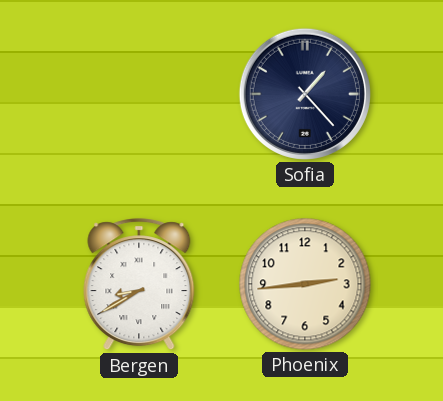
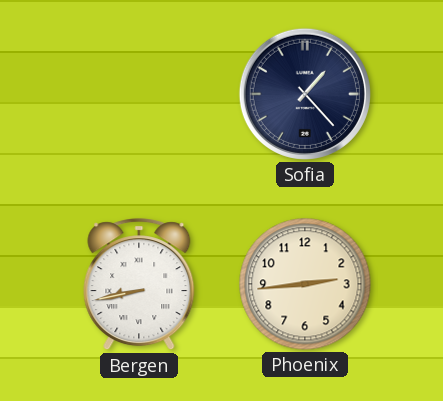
Bergen: 8:40 -> 8:43
